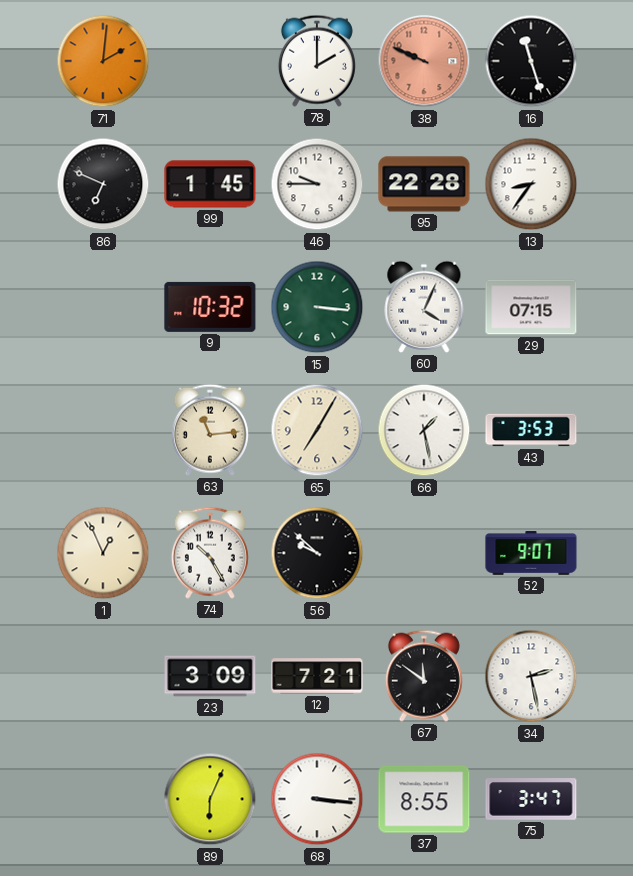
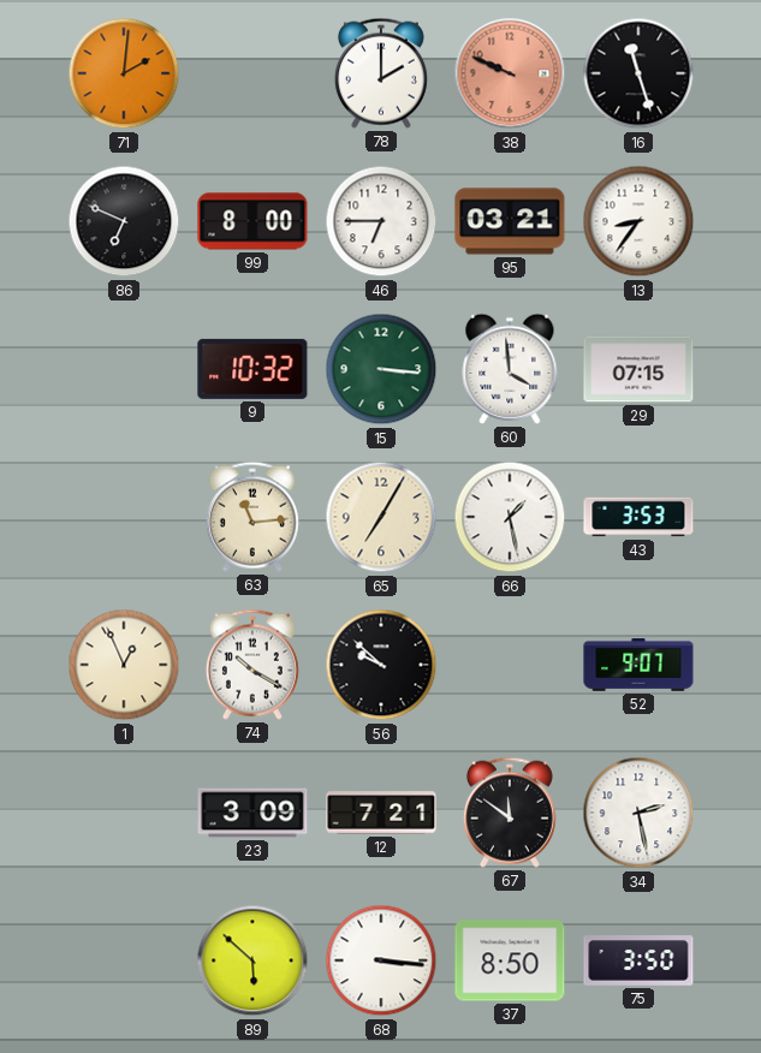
99: 1:45 -> 8:00
46: 9:45 -> 6:45
95: 22:28 -> 03:21
60: 4:04 -> 3:59
74: 10:25 -> 10:20
89: 6:04 -> 5:52
37: 8:55 -> 8:50
75: 3:47 -> 3:50
